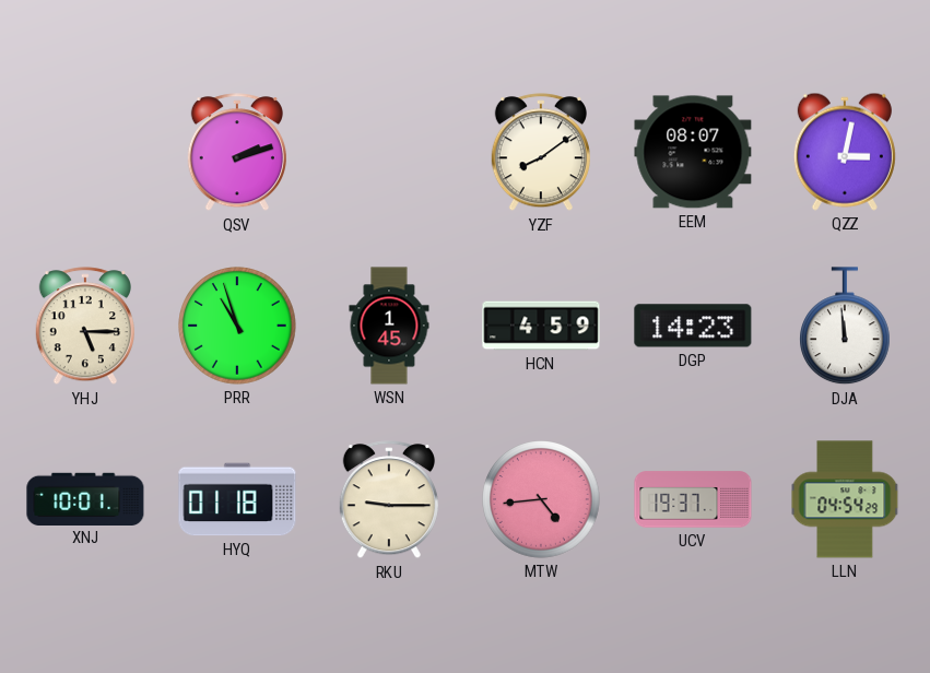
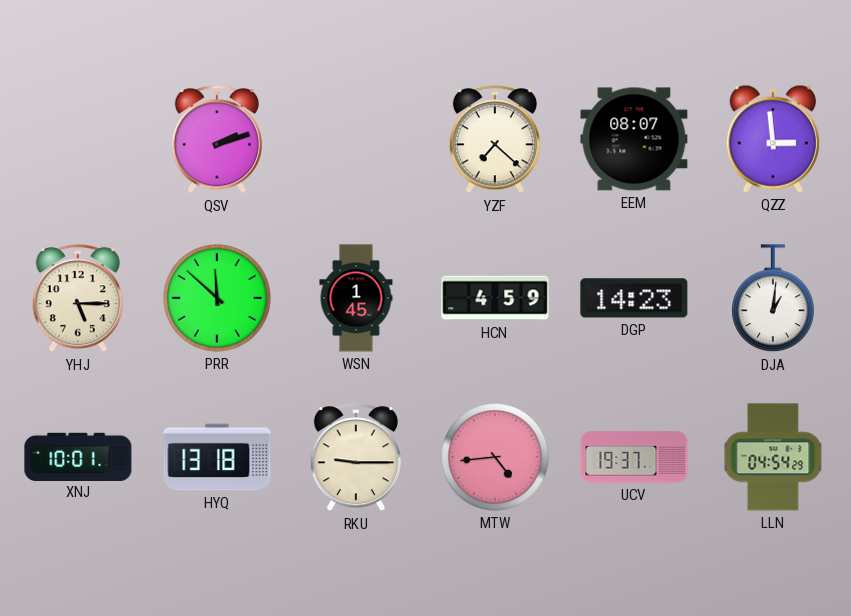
YZF: 8:09 -> 7:22
QZZ: 3:02 -> 2:59
PRR: 10:57 -> 11:52
DJA: 11:59 -> 1:01
HYQ: 01:18 -> 13:18
